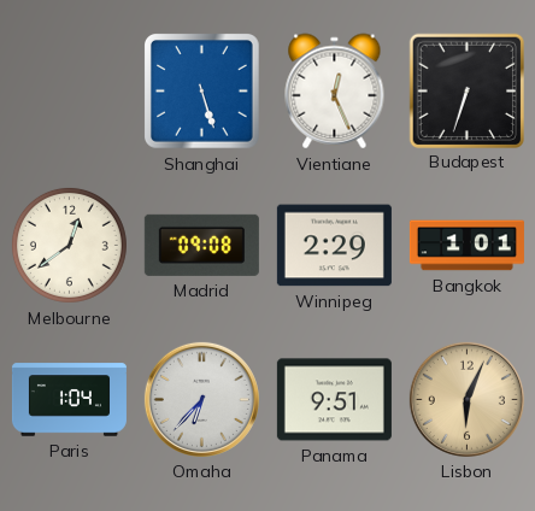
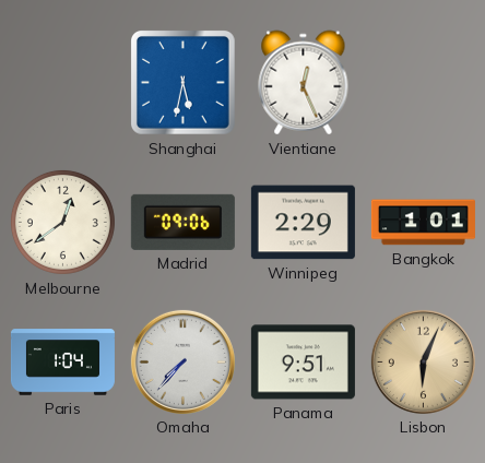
Shanghai: 5:27 -> 5:32
Budapest: 6:33 -> none
Madrid: 09:08 -> 09:06
Omaha: 6:37 -> 7:37
